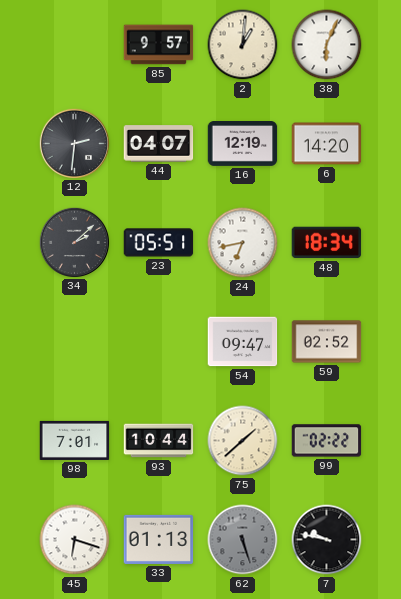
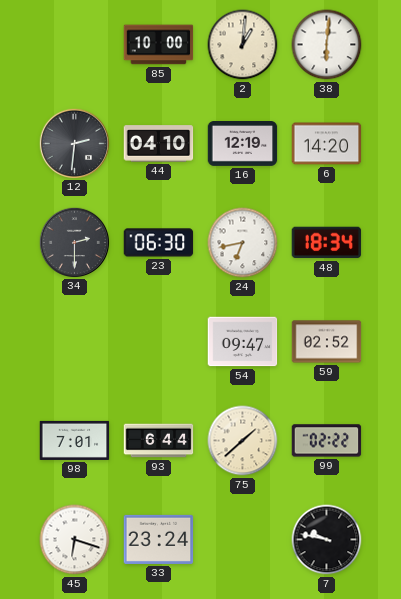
85: 9:57 -> 10:00
38: 6:04 -> 6:01
44: 04:07 -> 04:10
34: 2:08 -> 2:30
23: 05:51 -> 06:30
93: 10:44 -> 6:44
33: 01:13 -> 23:24
62: 5:27 -> none
